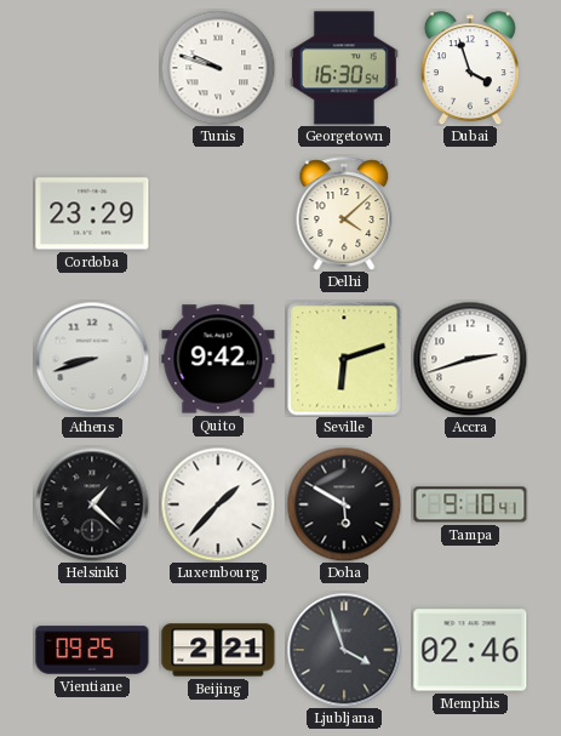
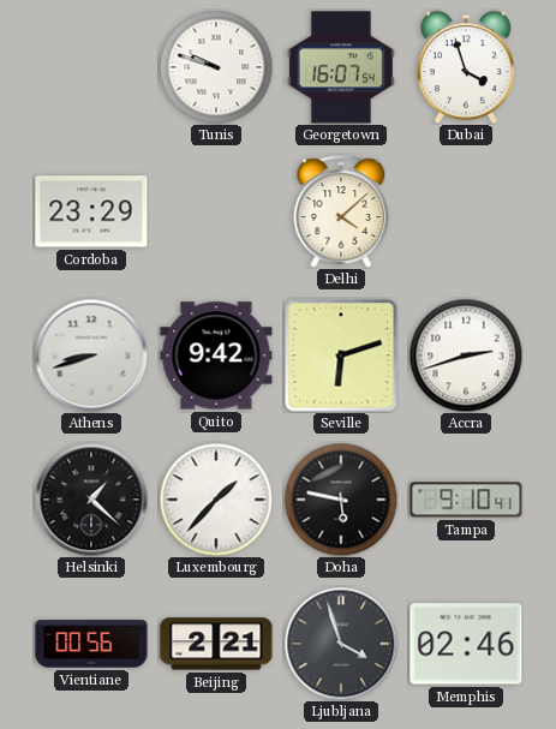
Georgetown: 16:30 -> 16:07
Doha: 5:50 -> 5:47
Vientiane: 09:25 -> 00:56
